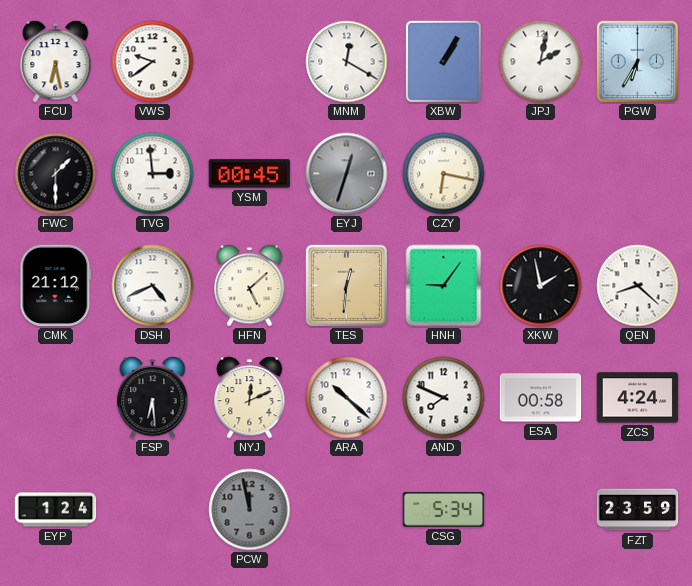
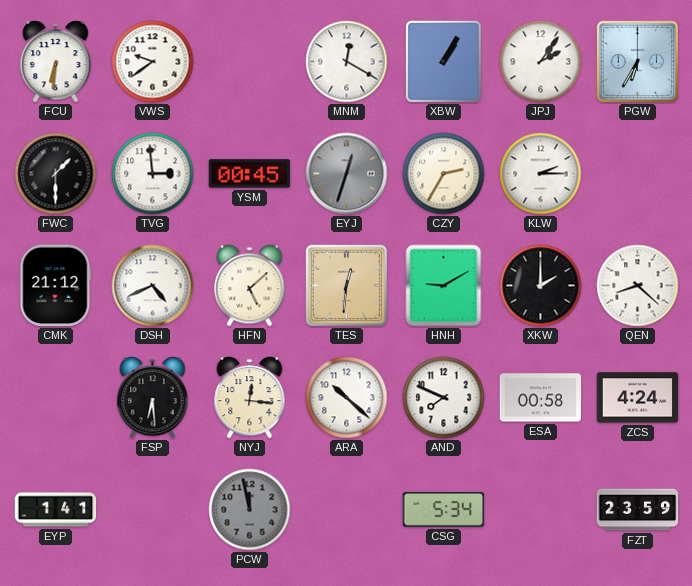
FCU: 6:28 -> 6:31
JPJ: 2:02 -> 2:06
CZY: 6:17 -> 2:35
KLW: none -> 2:15
HNH: 9:06 -> 9:10
XKW: 1:58 -> 2:00
NYJ: 12:11 -> 12:16
EYP: 1:24 -> 1:41
